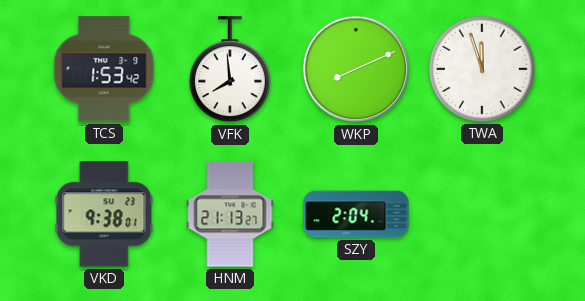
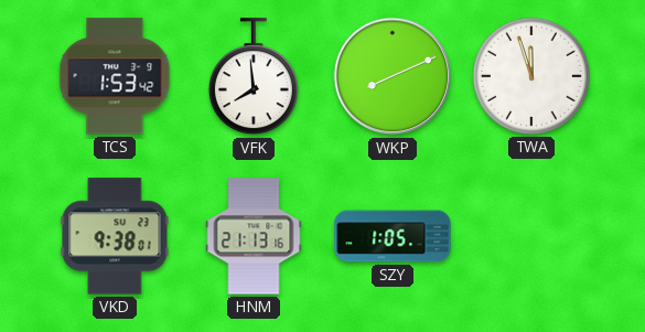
HNM: 21:13:27 -> 21:13:16
SZY: 2:04 -> 1:05
